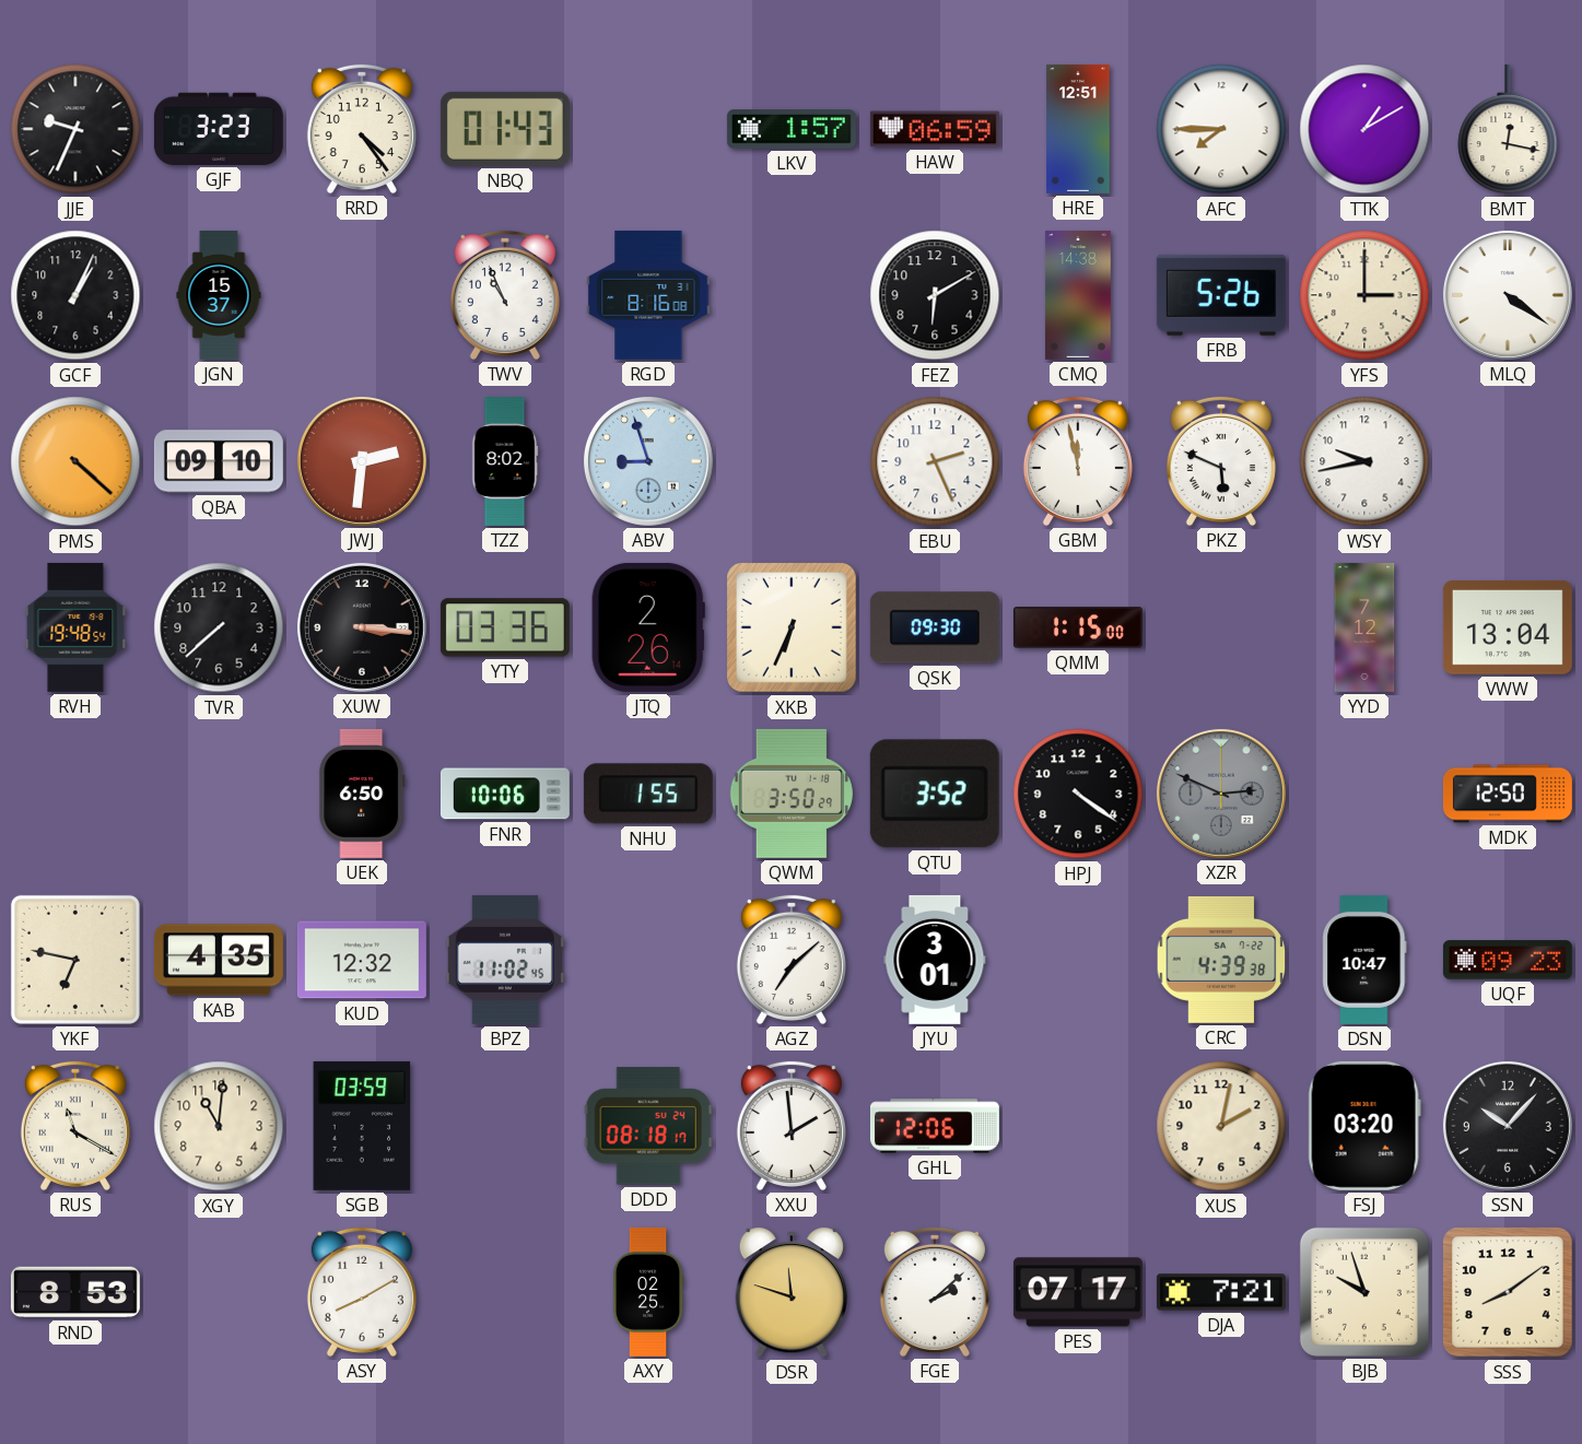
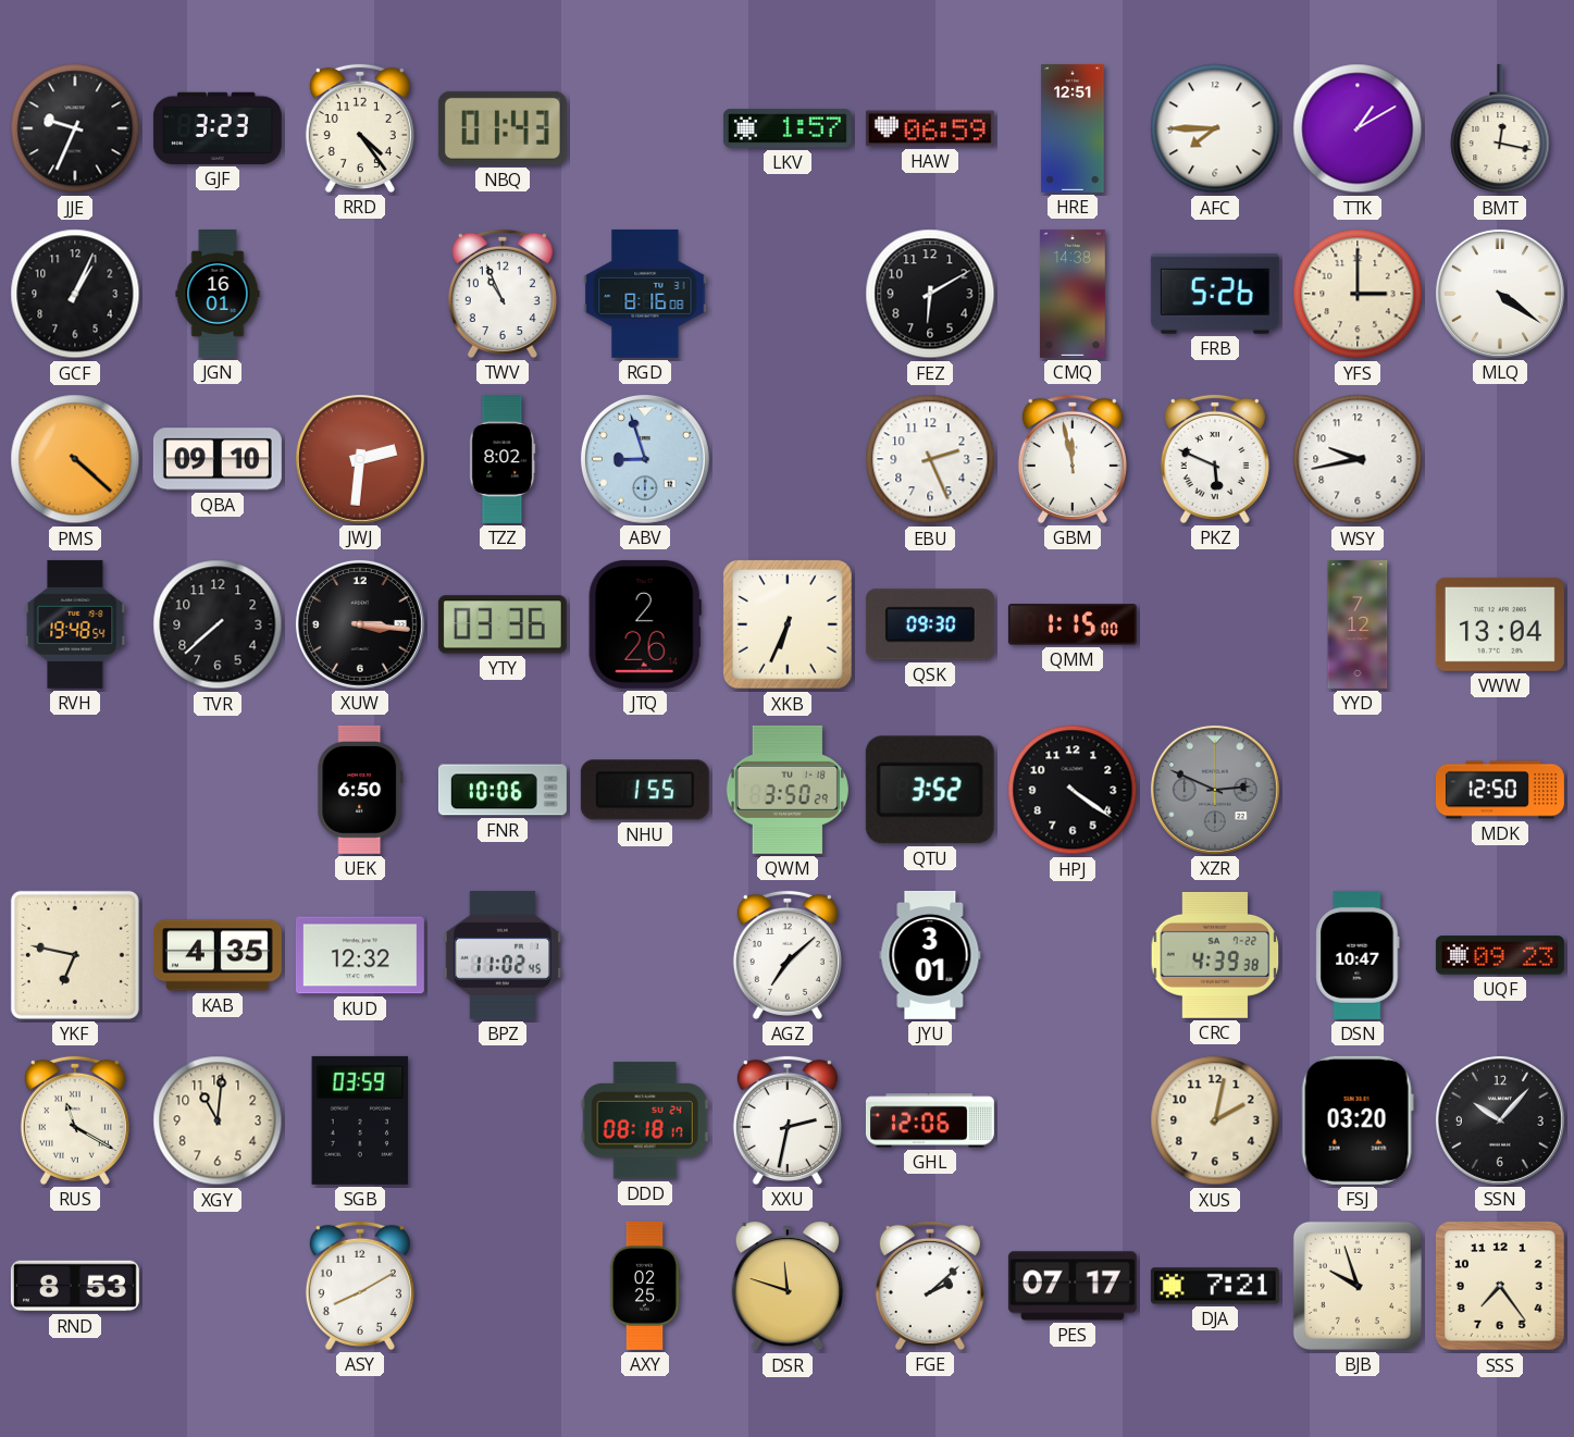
JGN: 15:37 -> 16:01
XXU: 1:59 -> 2:32
SSS: 8:09 -> 7:24
